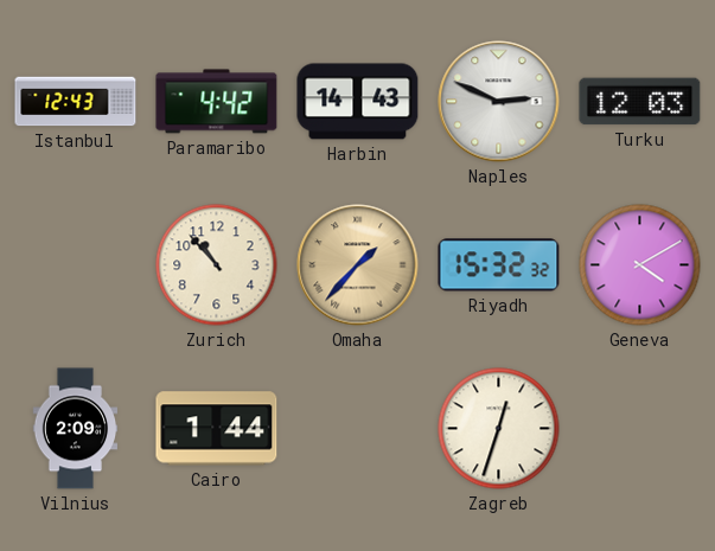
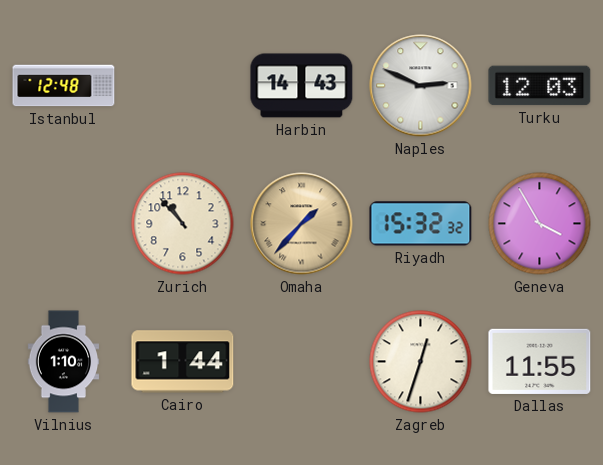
Istanbul: 12:43 -> 12:48
Paramaribo: 4:42 -> none
Geneva: 4:10 -> 3:55
Vilnius: 2:09 -> 1:10
Dallas: none -> 11:55
